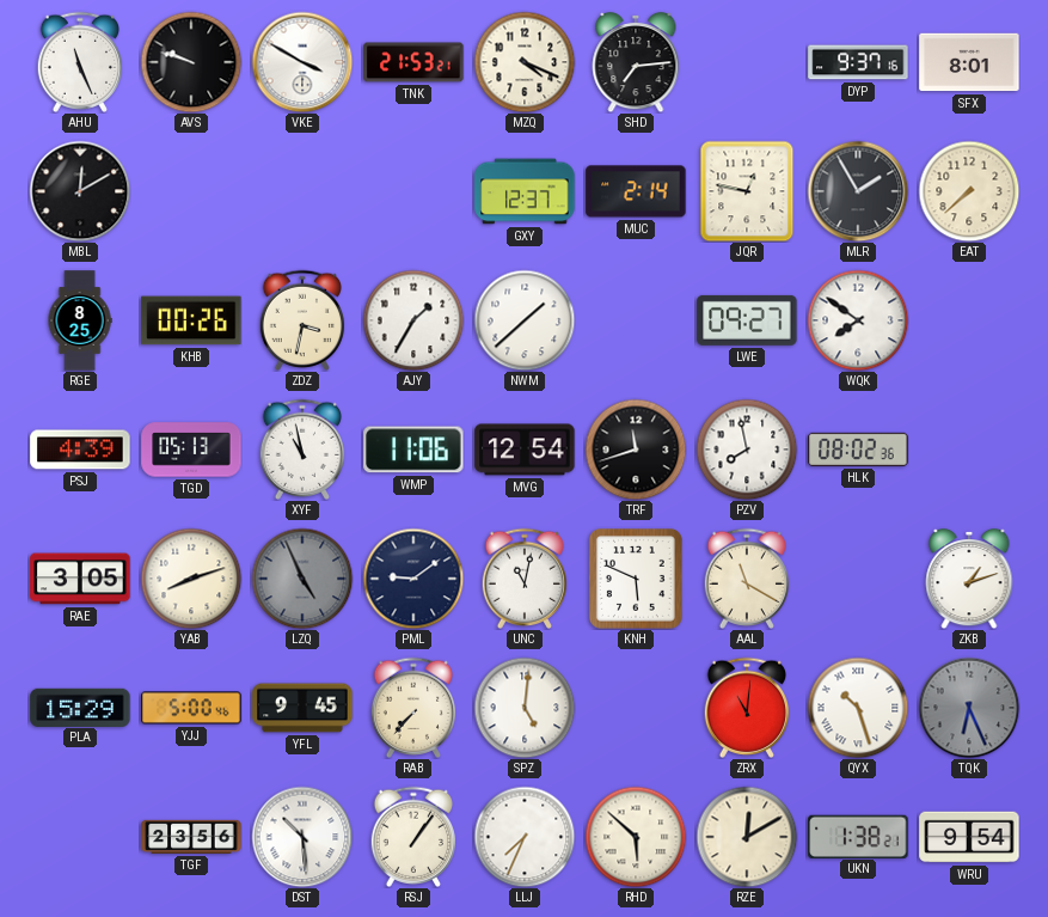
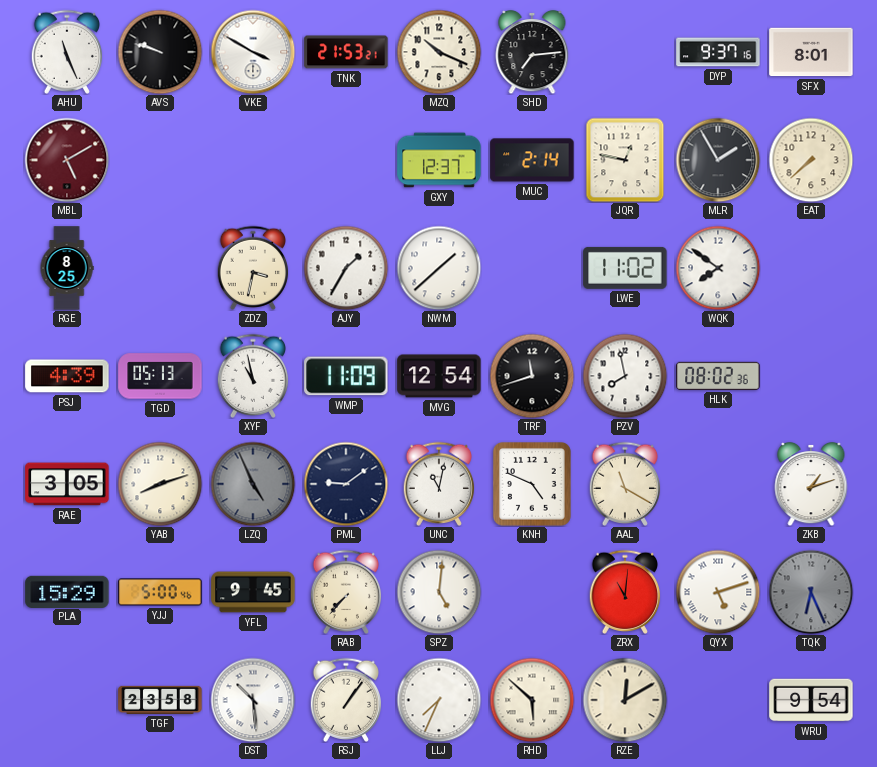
MZQ: 4:19 -> 10:19
MBL: 12:10 -> 5:10
MBL dial: black -> burgundy
KHB: 00:26 -> none
LWE: 09:27 -> 11:02
WMP: 11:06 -> 11:09
KNH: 5:49 -> 4:49
QYX: 10:27 -> 5:12
TGF: 23:56 -> 23:58
UKN: 1:38 -> none
